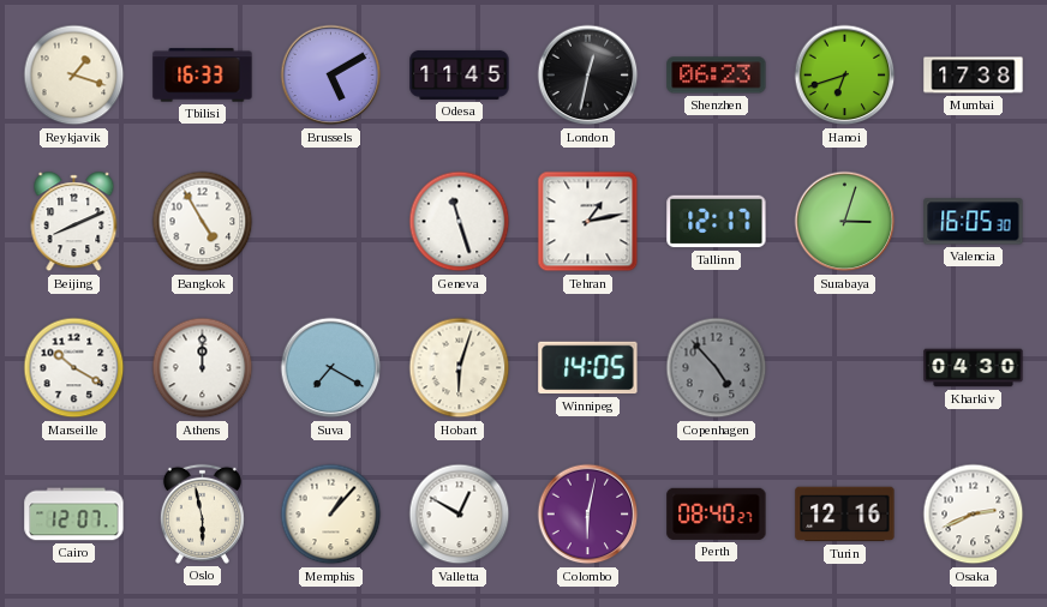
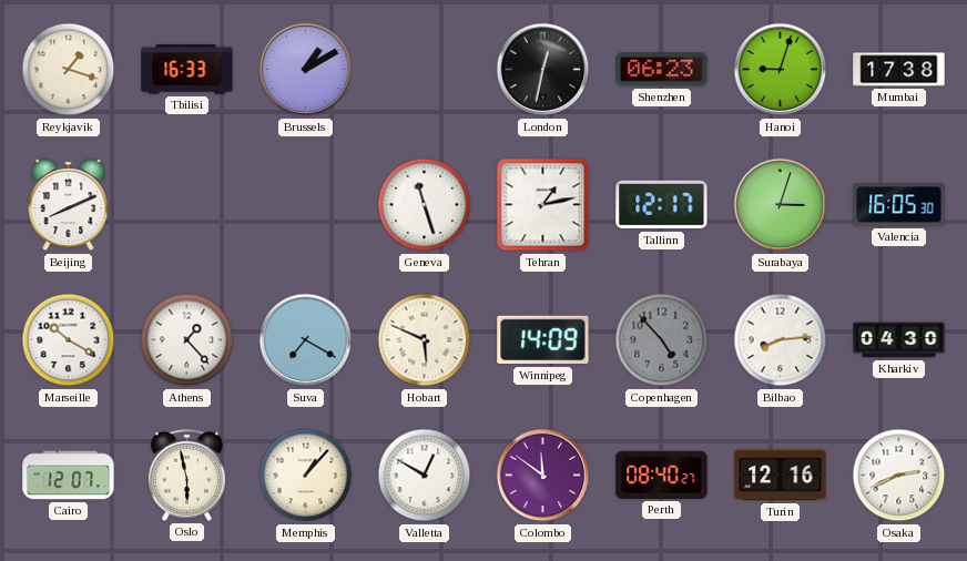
Brussels: 5:10 -> 1:10
Odesa: 11:45 -> none
Hanoi: 6:42 -> 9:03
Bangkok: 4:55 -> none
Athens: 12:00 -> 1:23
Hobart: 6:03 -> 5:49
Winnipeg: 14:05 -> 14:09
Bilbao: none -> 8:14
Colombo: 6:02 -> 11:51
